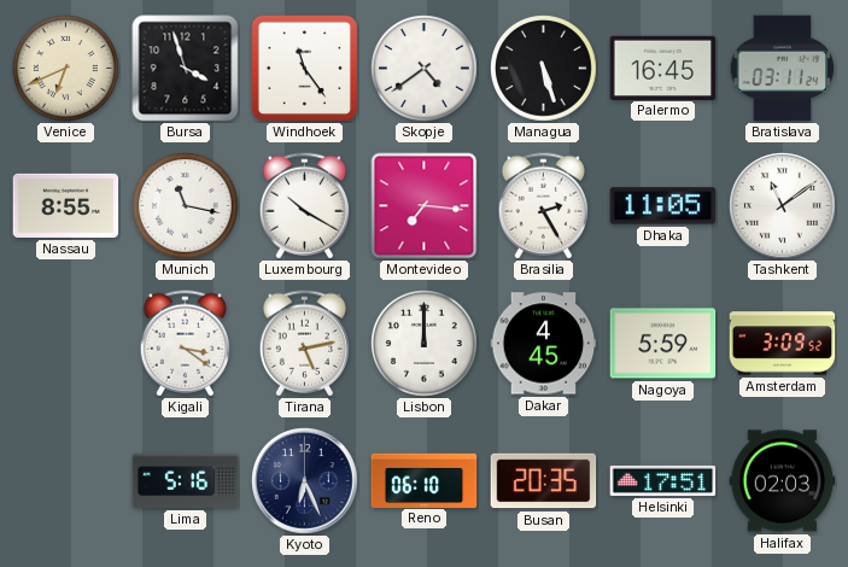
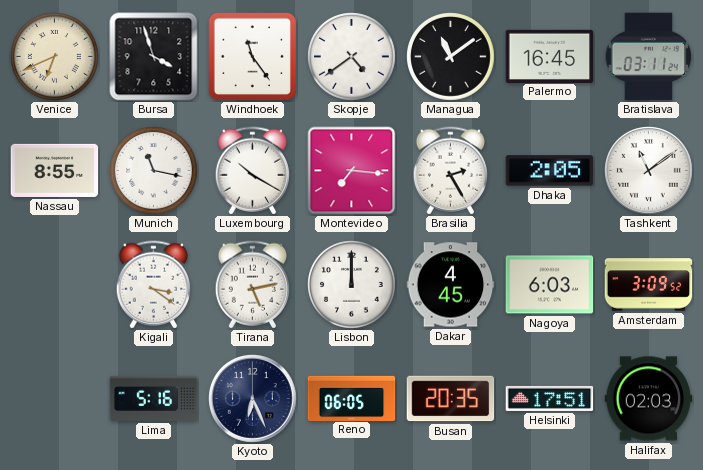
Managua: 5:27 -> 11:09
Dhaka: 11:05 -> 2:05
Nagoya: 5:59 -> 6:03
Reno: 06:10 -> 06:05
